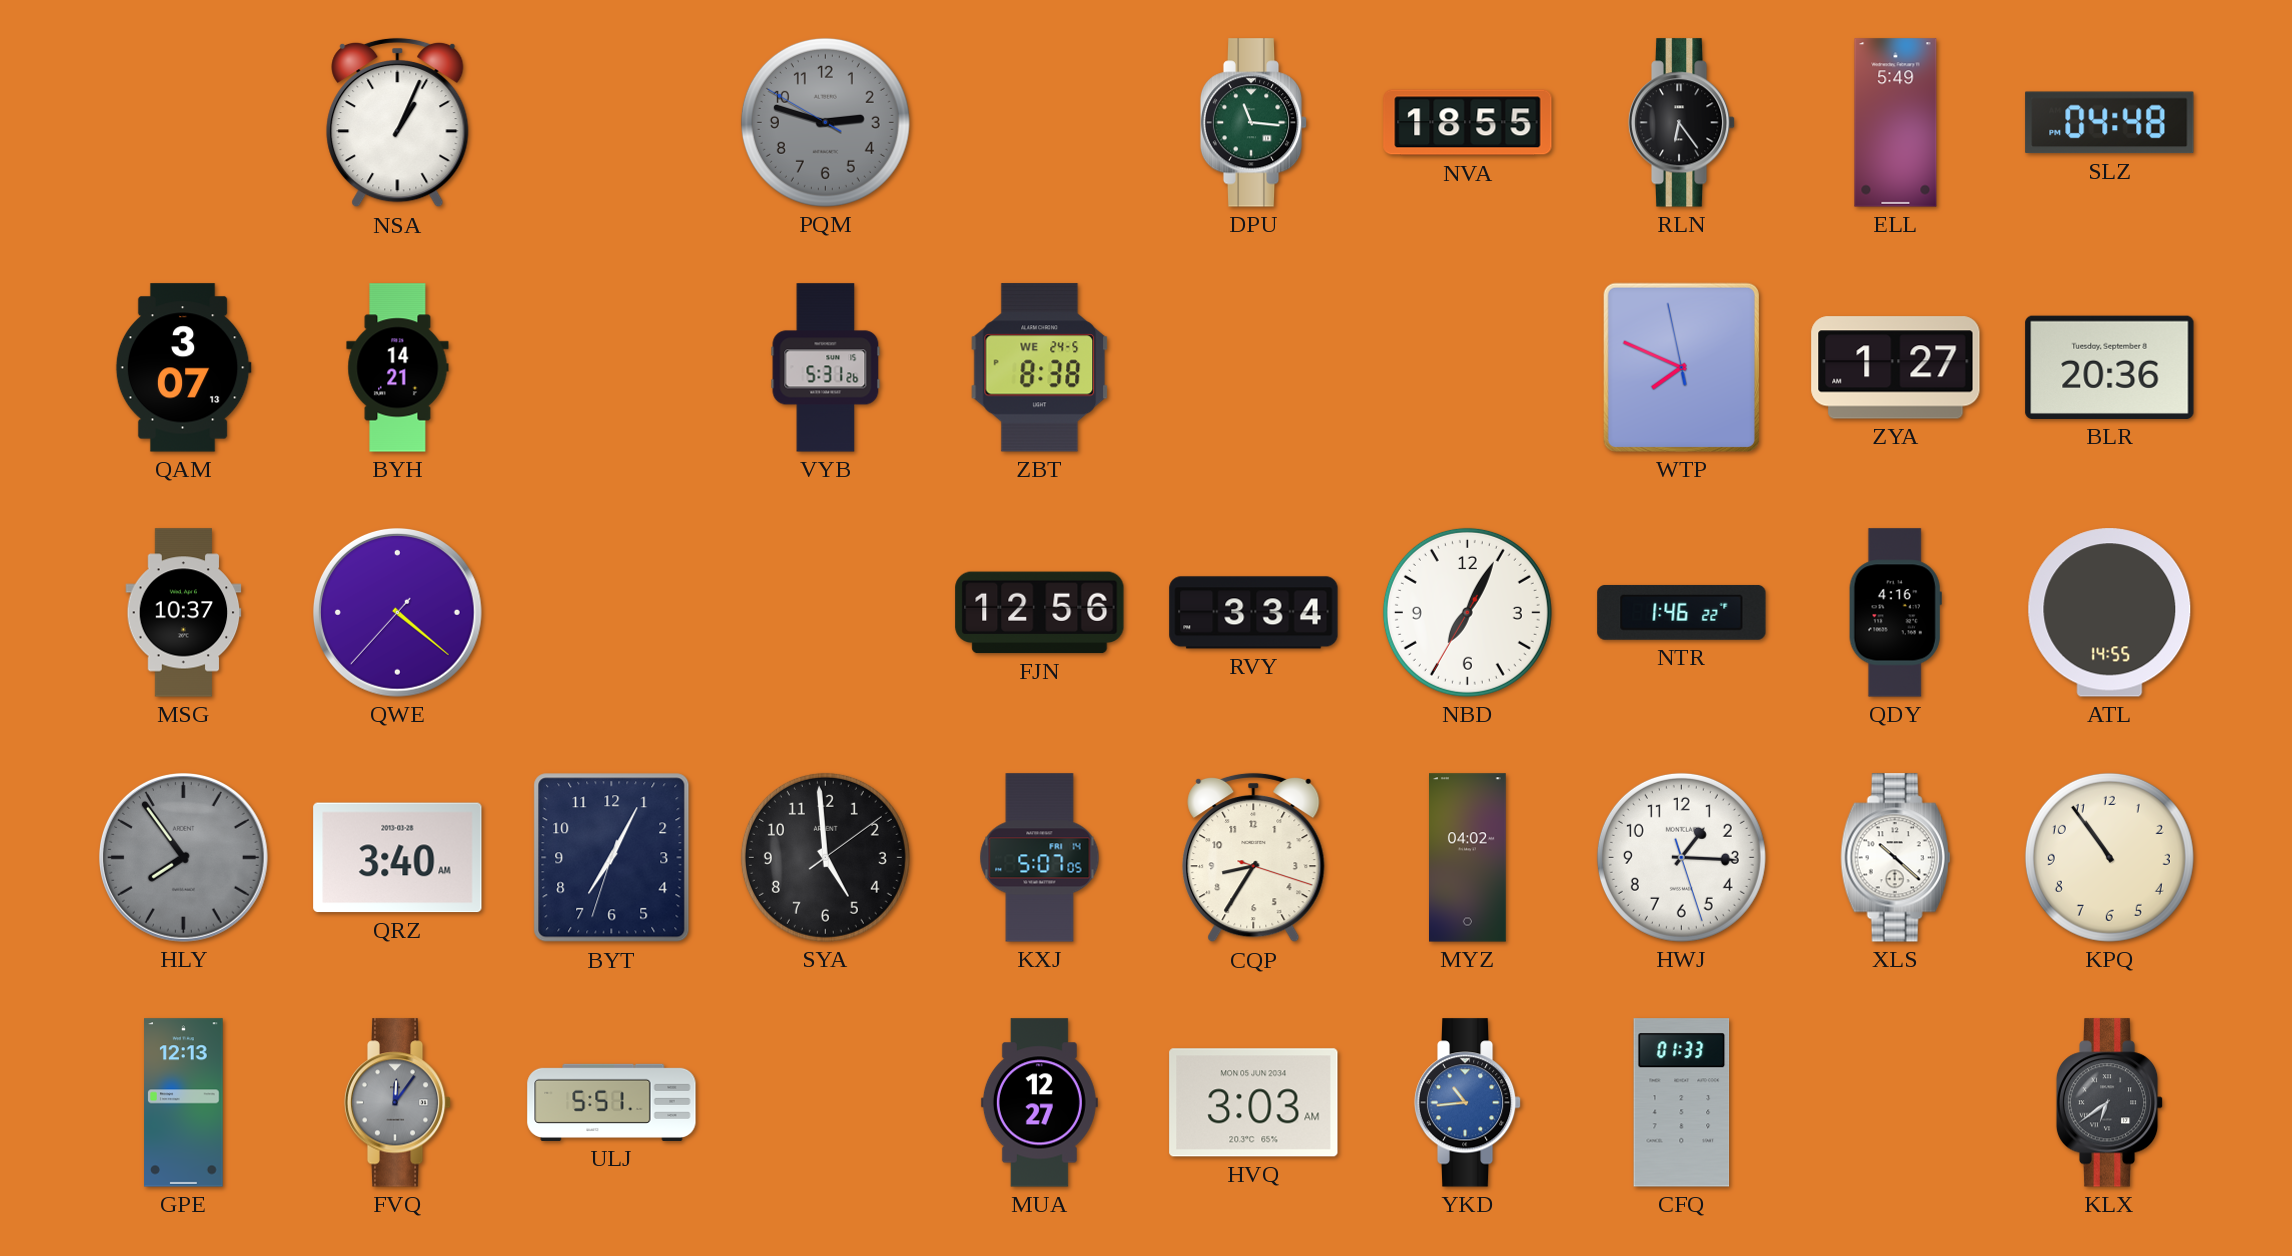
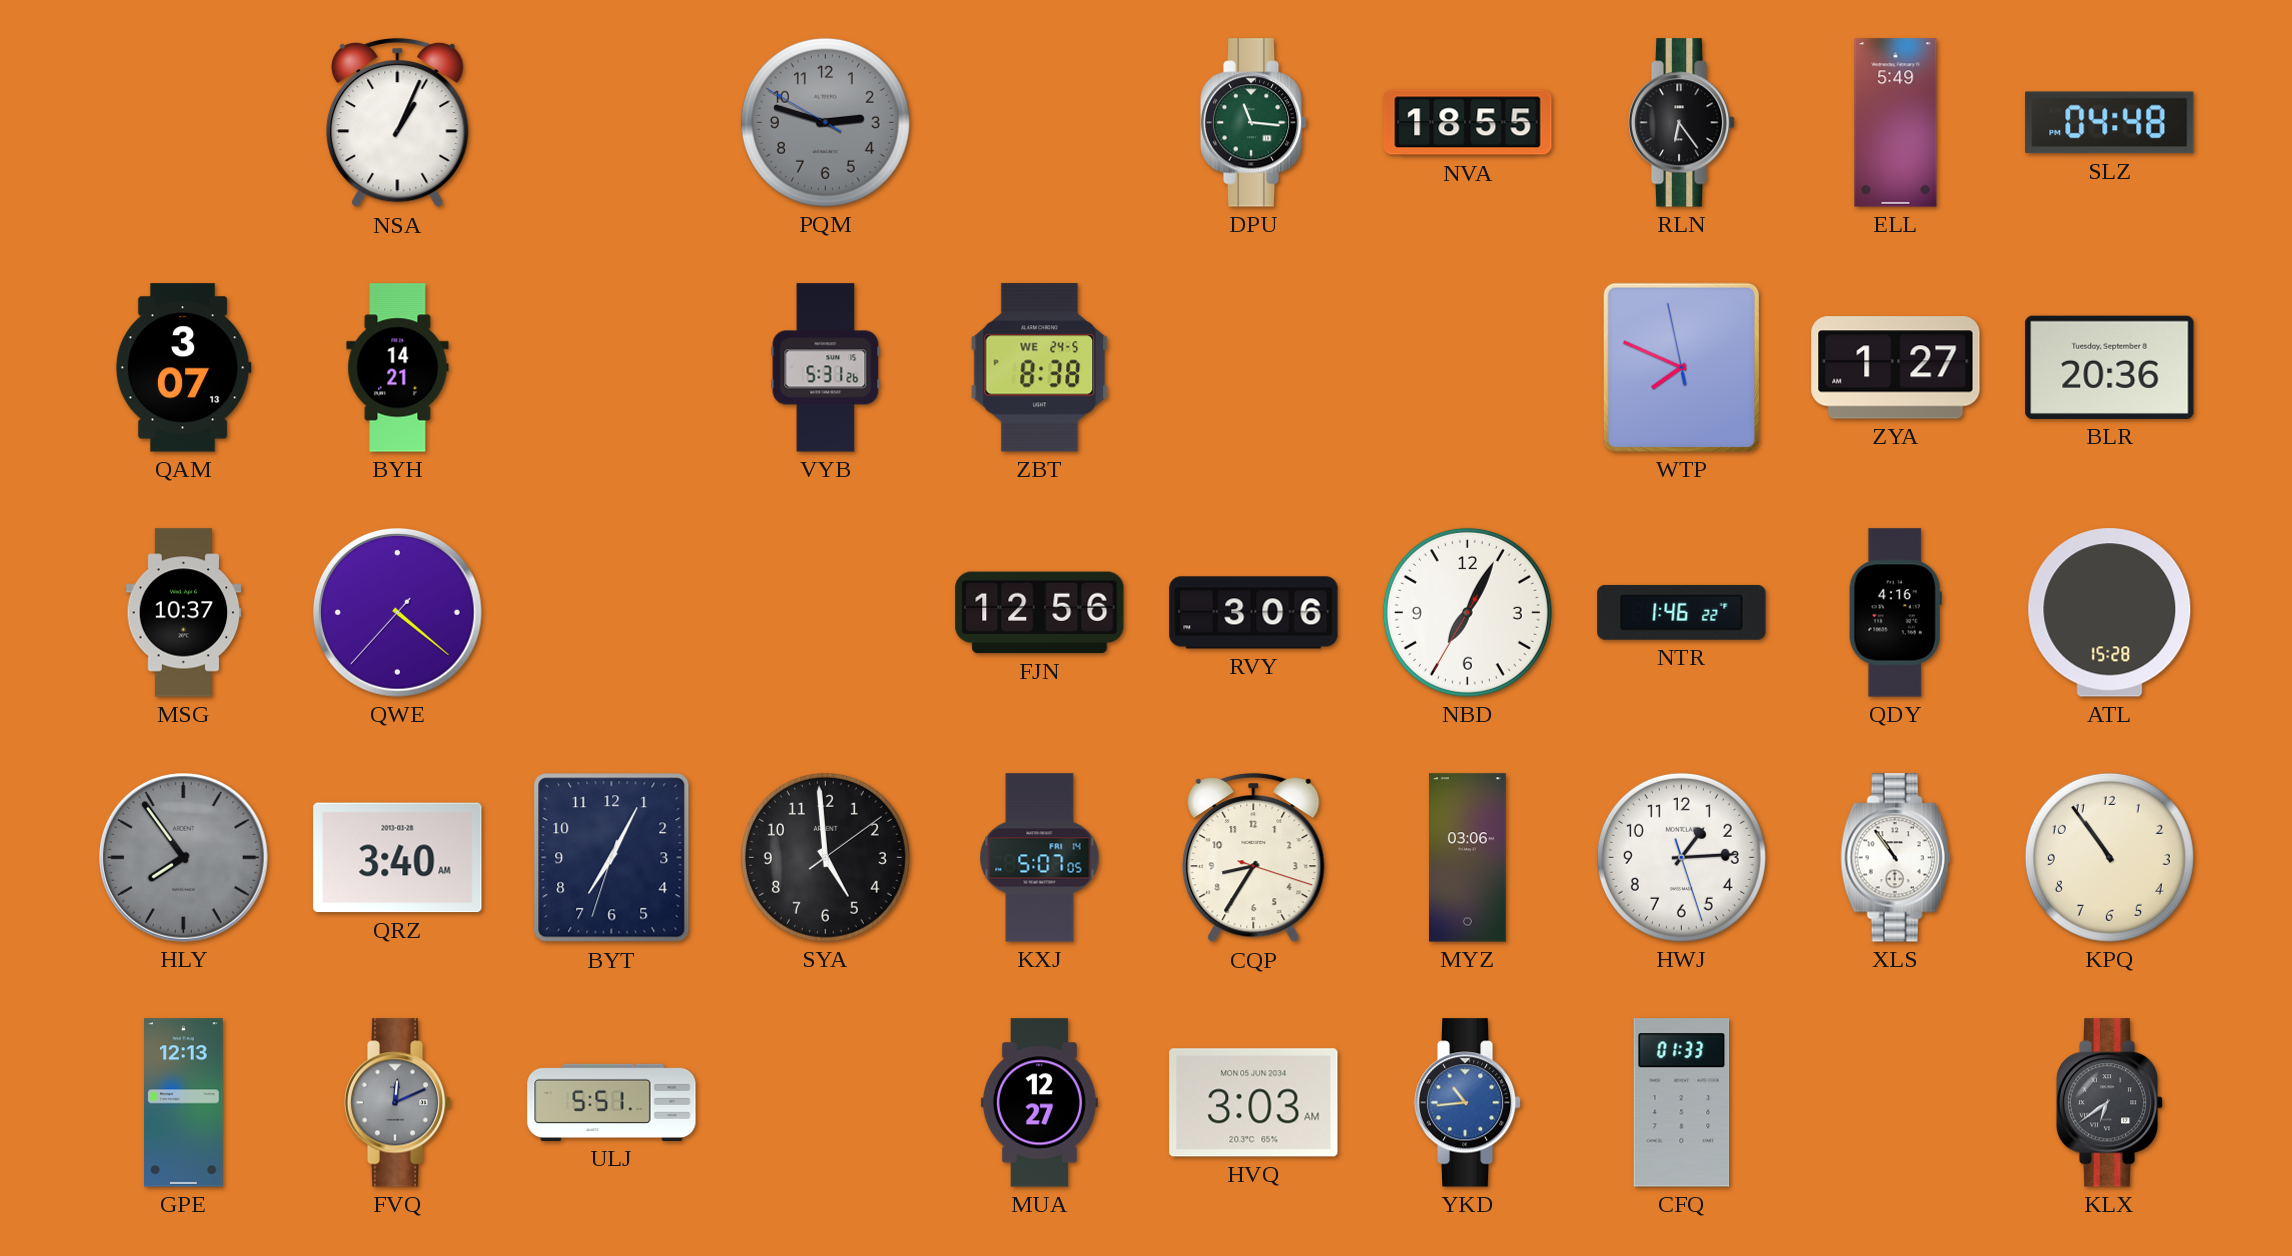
RVY: 3:34 -> 3:06
ATL: 14:55 -> 15:28
MYZ: 04:02 -> 03:06
HWJ: 1:15 -> 1:14
XLS: 10:22 -> 10:54
FVQ: 12:06 -> 12:11
